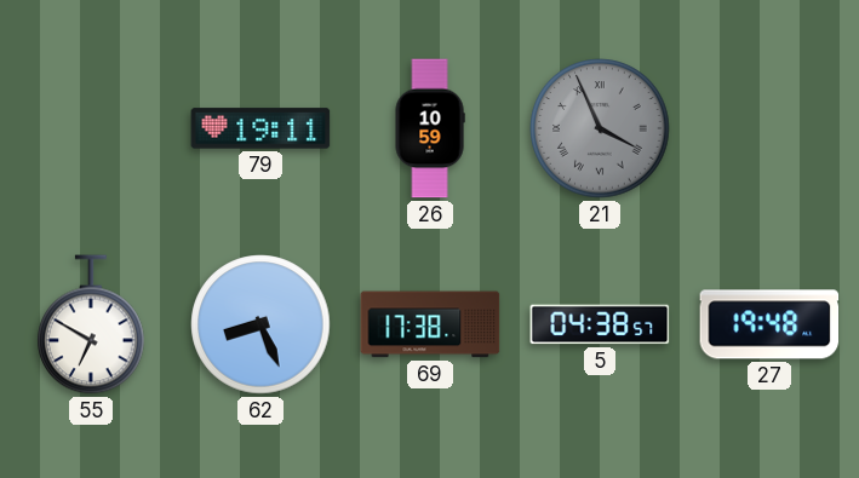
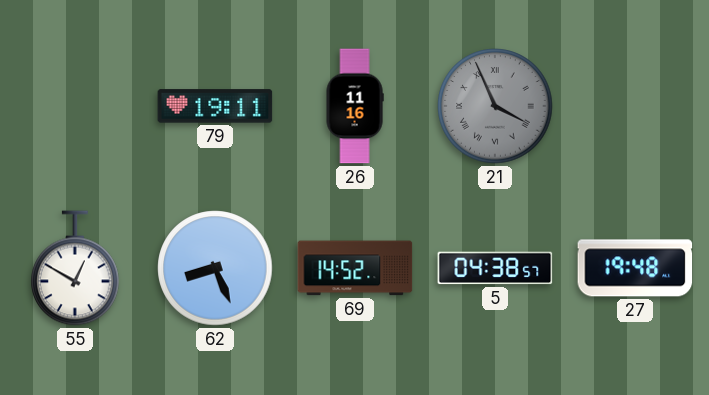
26: 10:59 -> 11:16
55: 6:50 -> 12:50
69: 17:38 -> 14:52
